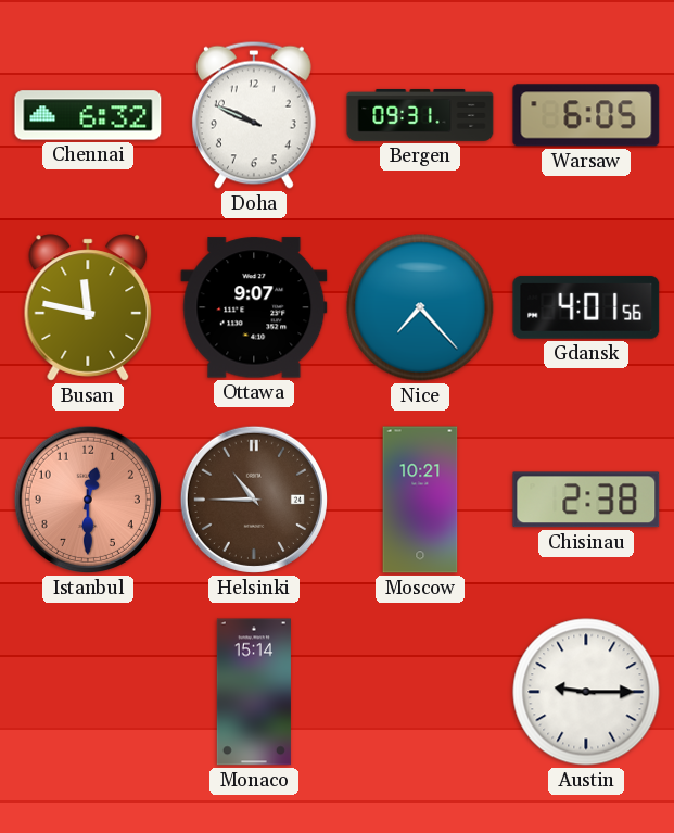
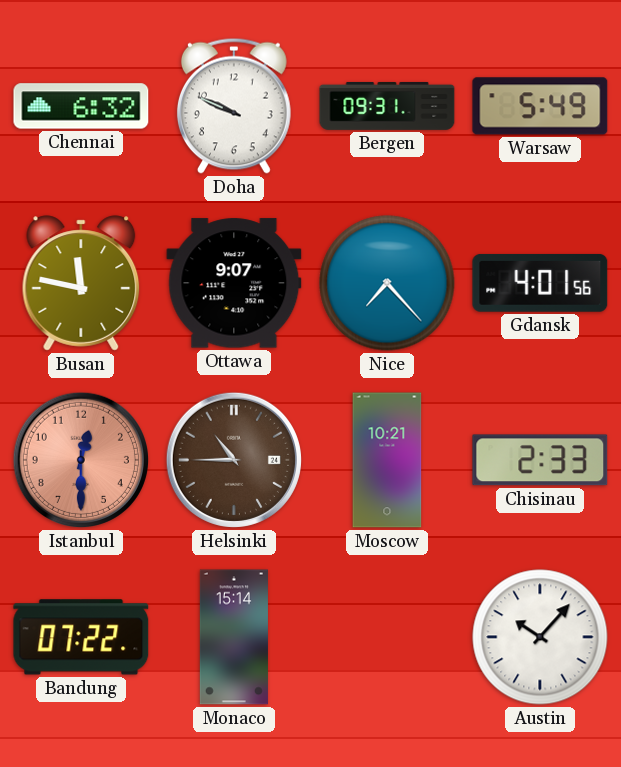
Warsaw: 6:05 -> 5:49
Chisinau: 2:38 -> 2:33
Bandung: none -> 07:22
Austin: 9:15 -> 10:07
